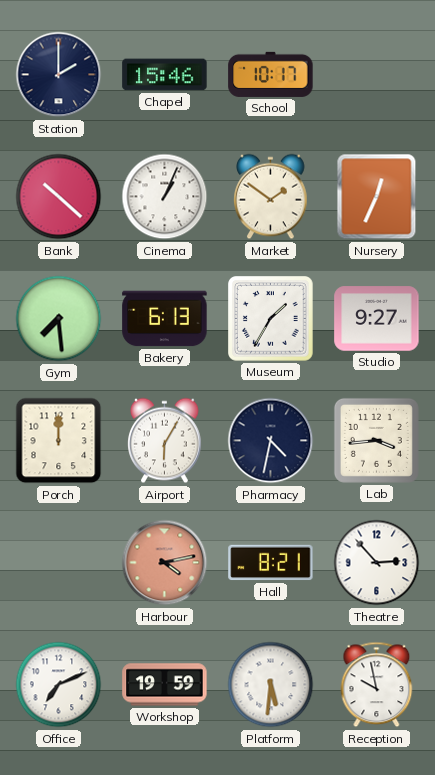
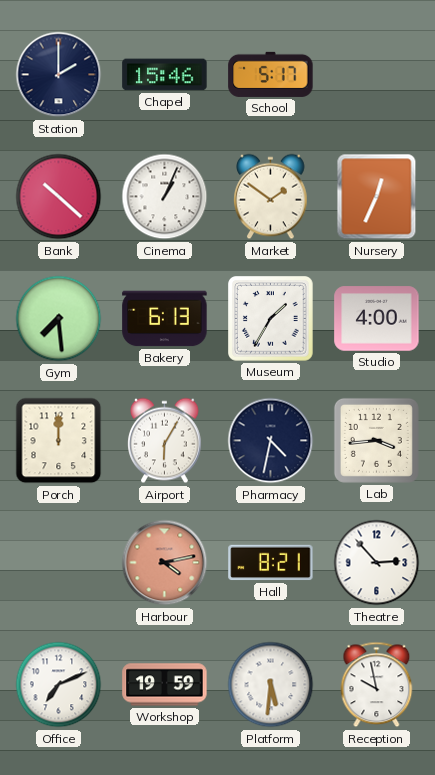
School: 10:17 -> 5:17
Studio: 9:27 -> 4:00
